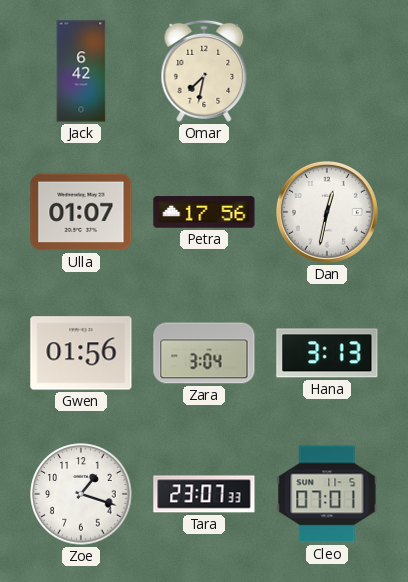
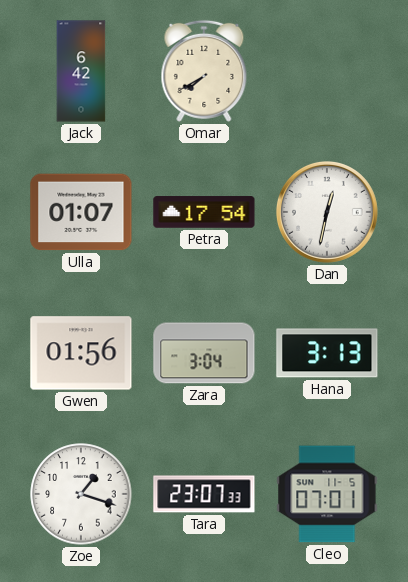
Omar: 7:32 -> 7:40
Petra: 17:56 -> 17:54
